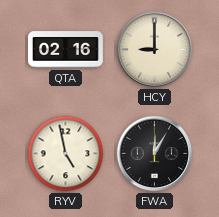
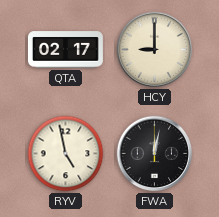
QTA: 02:16 -> 02:17
FWA: 12:05 -> 12:02
